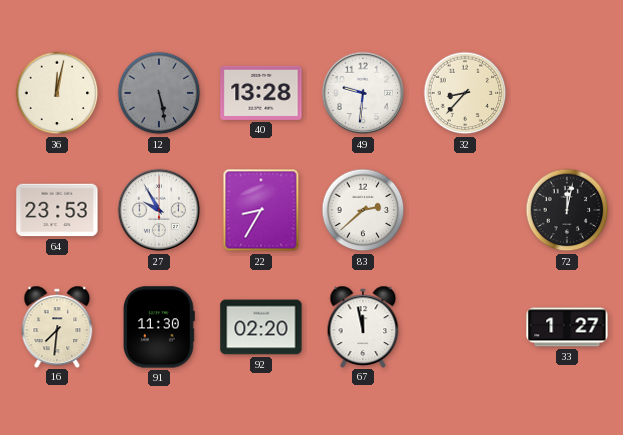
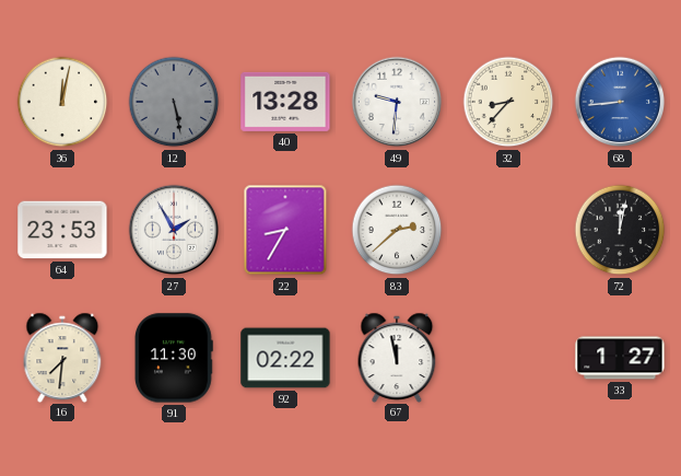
68: none -> 8:44
27: 9:55 -> 1:55
92: 02:20 -> 02:22
